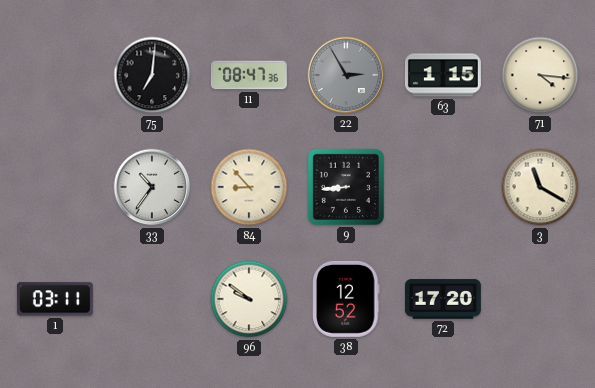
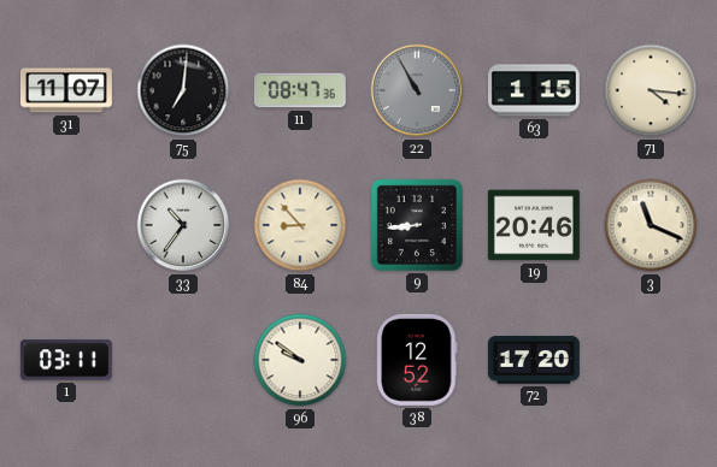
31: none -> 11:07
22: 2:55 -> 10:55
19: none -> 20:46
3: 11:20 -> 11:19
